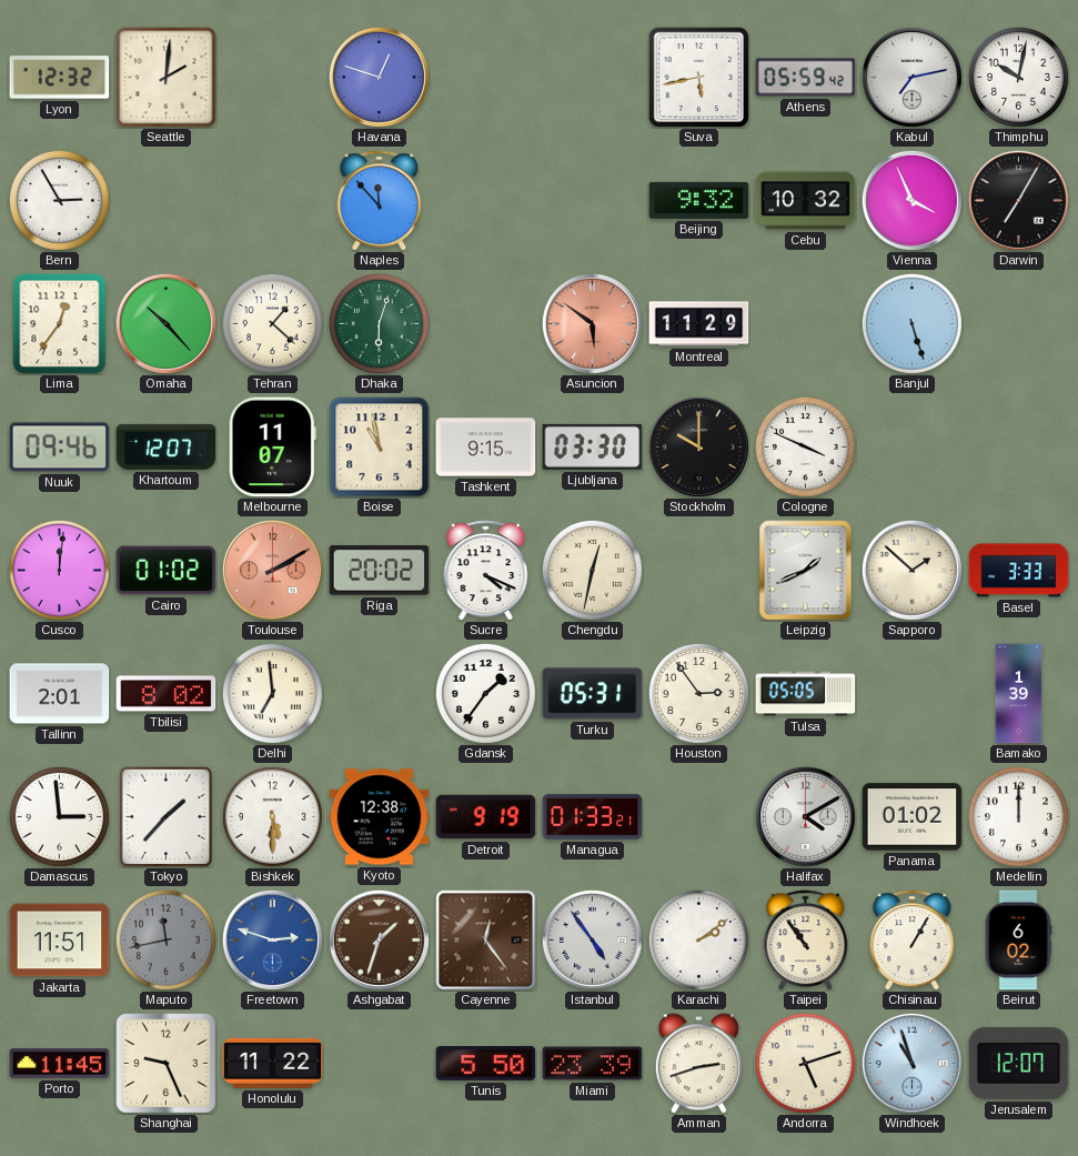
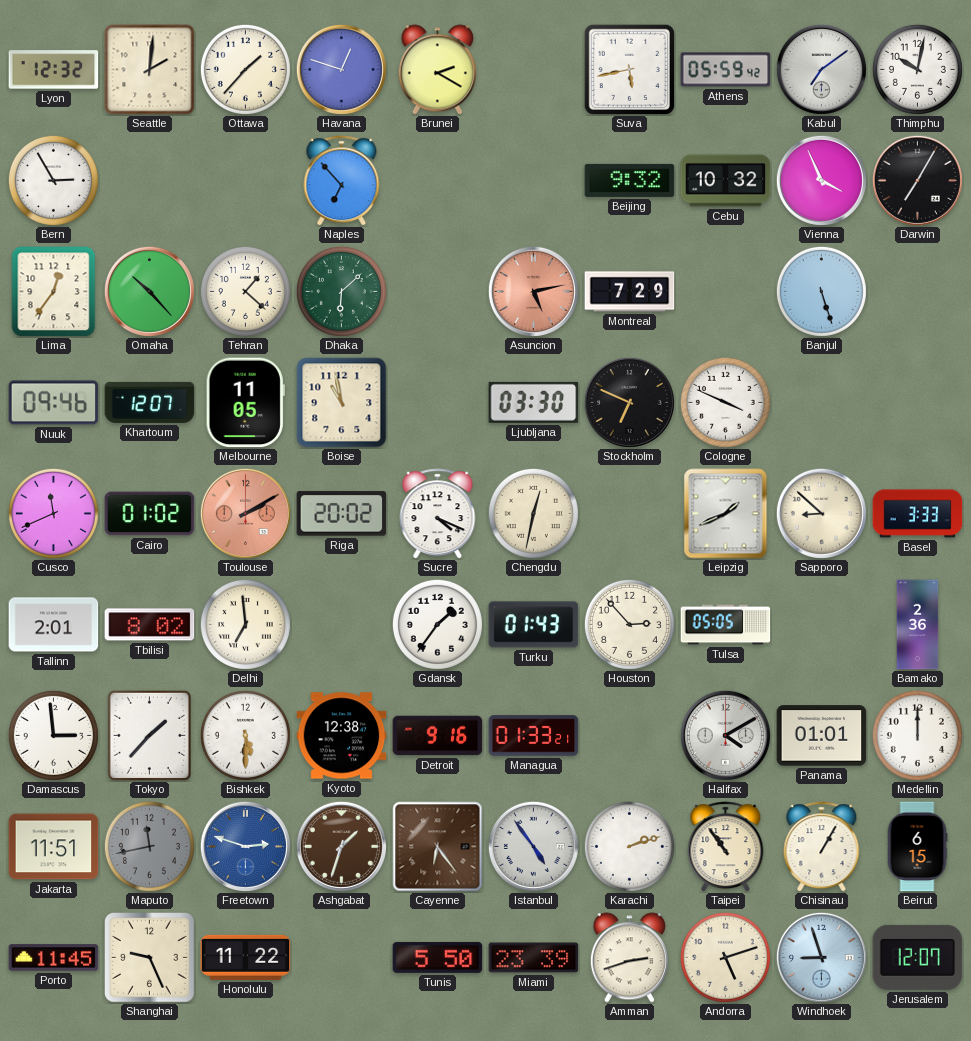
Ottawa: none -> 1:37
Brunei: none -> 2:20
Kabul: 7:13 -> 7:09
Naples: 11:53 -> 6:53
Dhaka: 6:03 -> 6:08
Asuncion: 5:51 -> 5:13
Montreal: 11:29 -> 7:29
Melbourne: 11:07 -> 11:05
Tashkent: 9:15 -> none
Stockholm: 10:00 -> 6:49
Cusco: 12:01 -> 11:41
Sapporo: 1:52 -> 8:52
Turku: 05:31 -> 01:43
Houston: 2:54 -> 2:53
Bamako: 1:39 -> 2:36
Detroit: 9:19 -> 9:16
Panama: 01:02 -> 01:01
Cayenne: 12:24 -> 6:24
Karachi: 2:09 -> 2:12
Beirut: 6:02 -> 6:15
Windhoek: 10:57 -> 8:57
